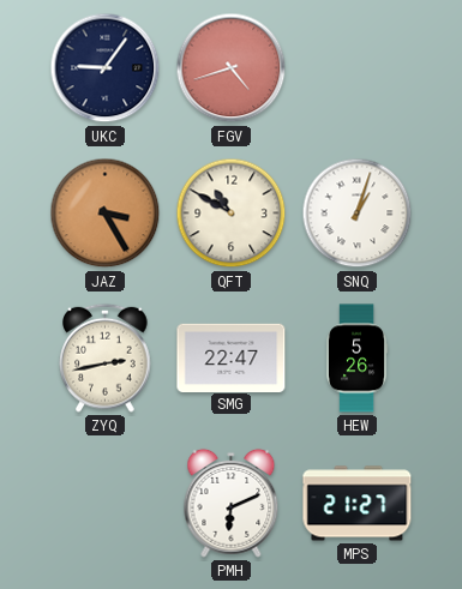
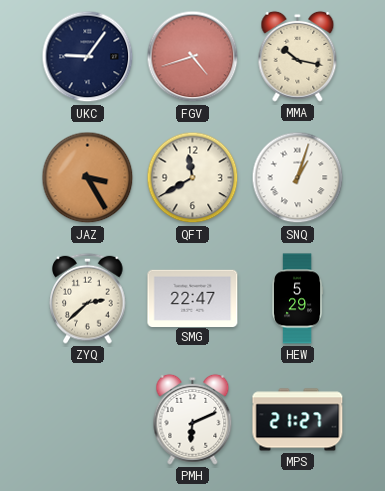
MMA: none -> 10:17
QFT: 10:50 -> 11:40
ZYQ: 2:43 -> 2:38
HEW: 5:26 -> 5:29
